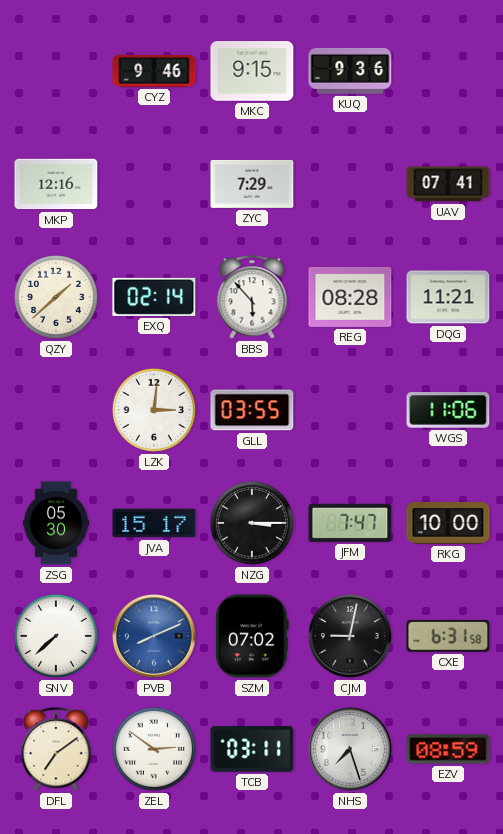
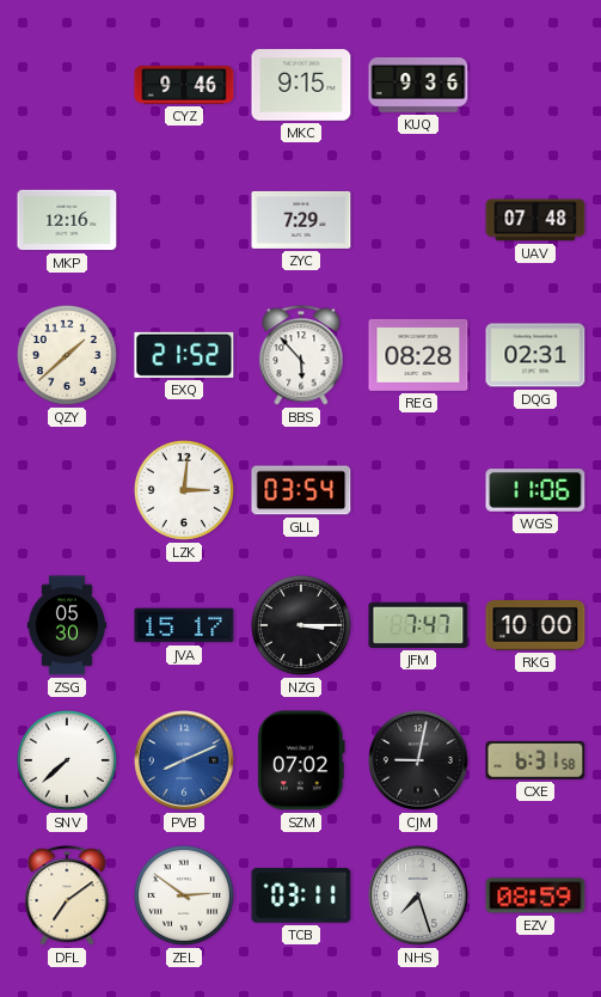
UAV: 07:41 -> 07:48
EXQ: 02:14 -> 21:52
DQG: 11:21 -> 02:31
GLL: 03:55 -> 03:54
